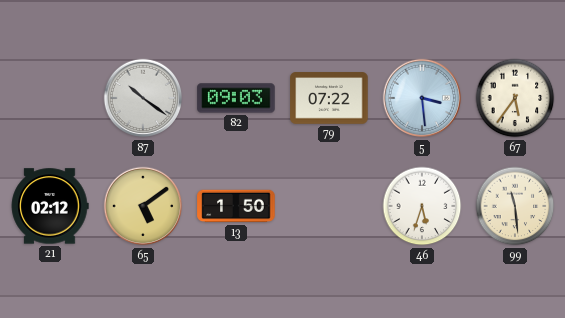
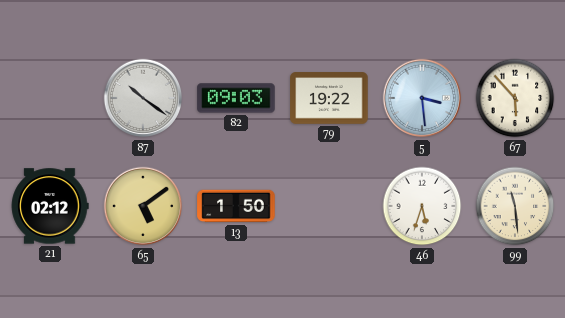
79: 07:22 -> 19:22
67: 5:36 -> 5:53
